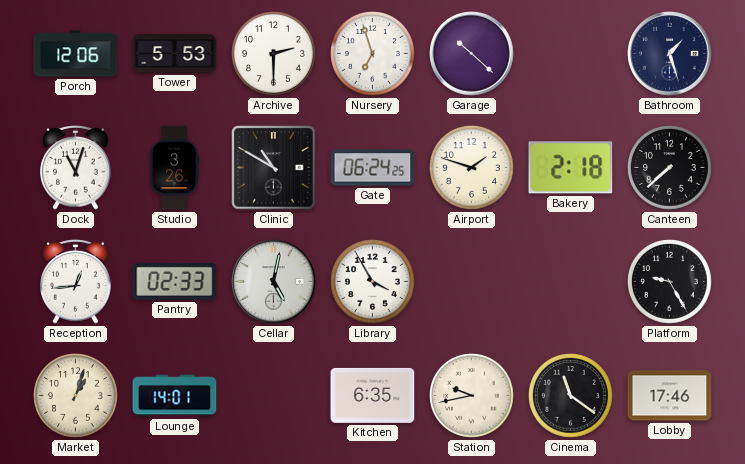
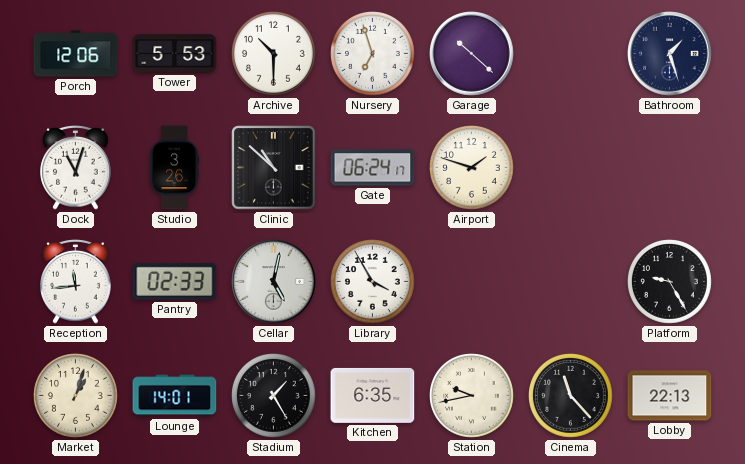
Archive: 2:30 -> 10:30
Clinic: 10:50 -> 10:52
Gate: 06:24:25 -> 06:24:17
Bakery: 2:18 -> none
Canteen: 7:38 -> none
Reception: 12:44 -> 11:44
Stadium: none -> 1:25
Cinema: 11:21 -> 11:23
Lobby: 17:46 -> 22:13
